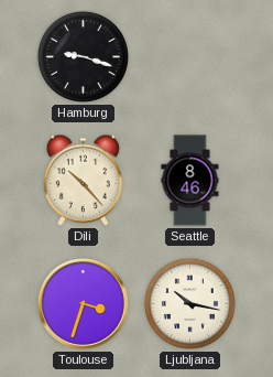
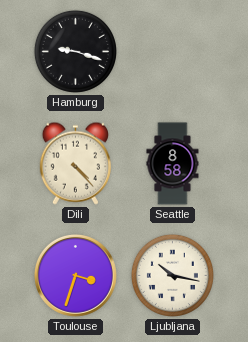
Dili: 10:23 -> 4:23
Seattle: 8:46 -> 8:58
